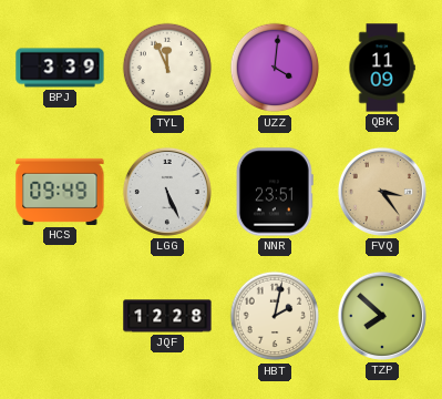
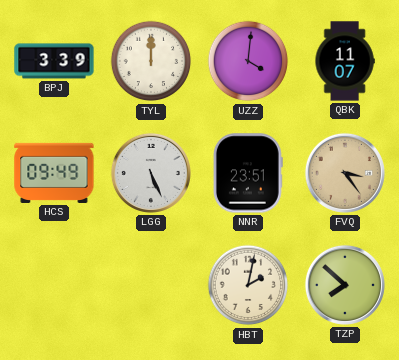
TYL: 11:56 -> 12:00
QBK: 11:09 -> 11:07
JQF: 12:28 -> none
